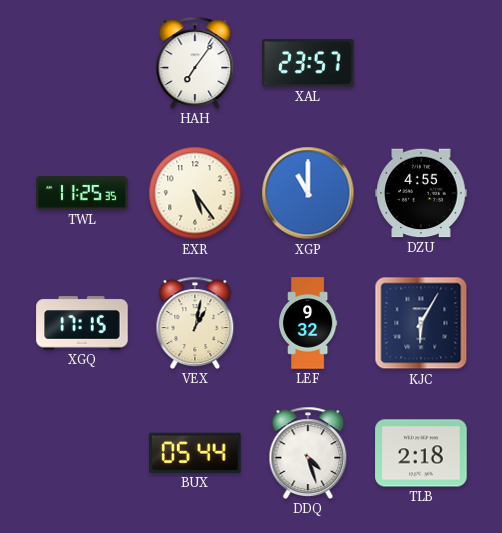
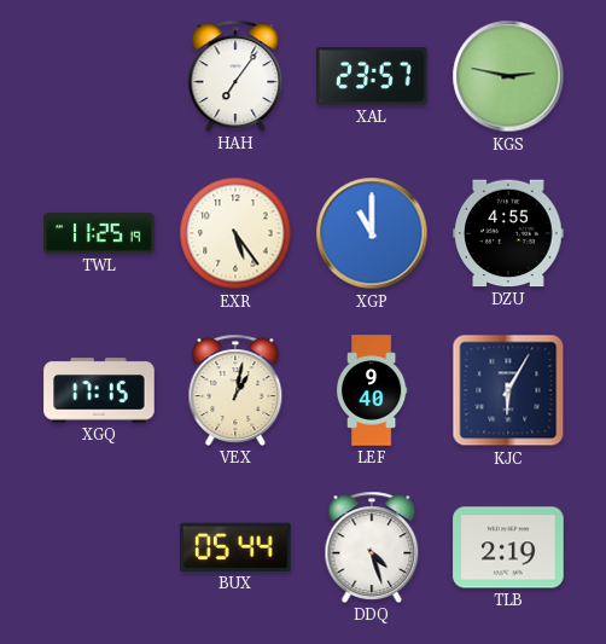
KGS: none -> 2:47
TWL: 11:25:35 -> 11:25:19
LEF: 9:32 -> 9:40
TLB: 2:18 -> 2:19
